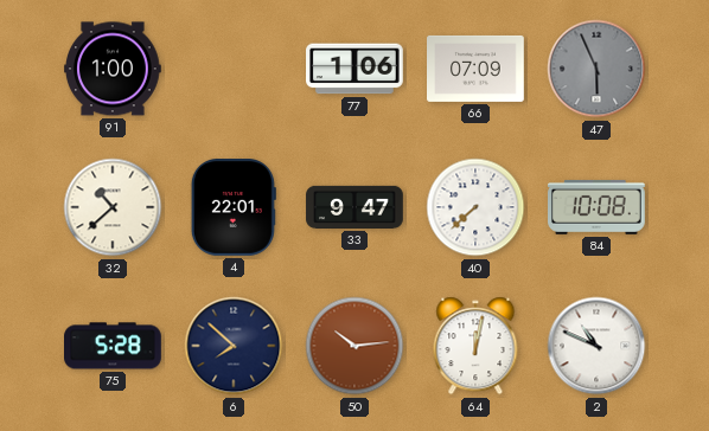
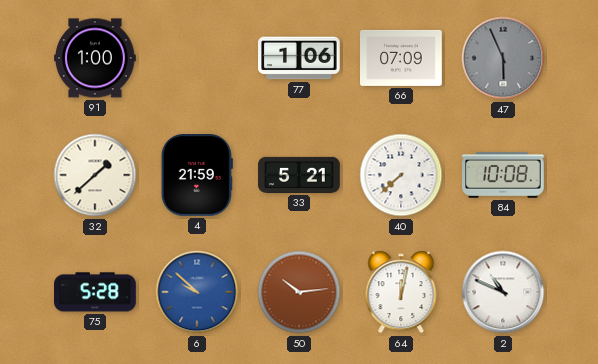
32: 10:38 -> 1:38
4: 22:01 -> 21:59
33: 9:47 -> 5:21
6: 7:52 -> 9:52
6 dial: navy -> blue
